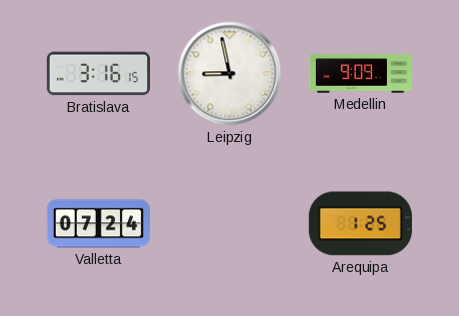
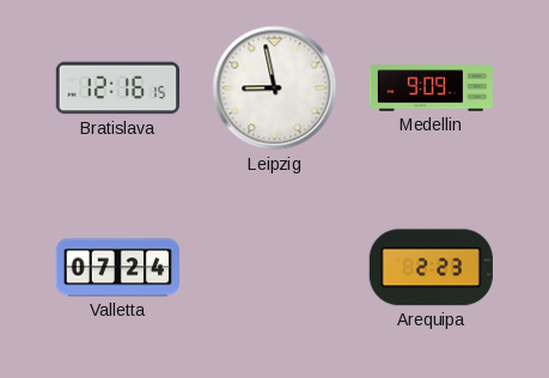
Bratislava: 3:16 -> 12:16
Arequipa: 1:25 -> 2:23
